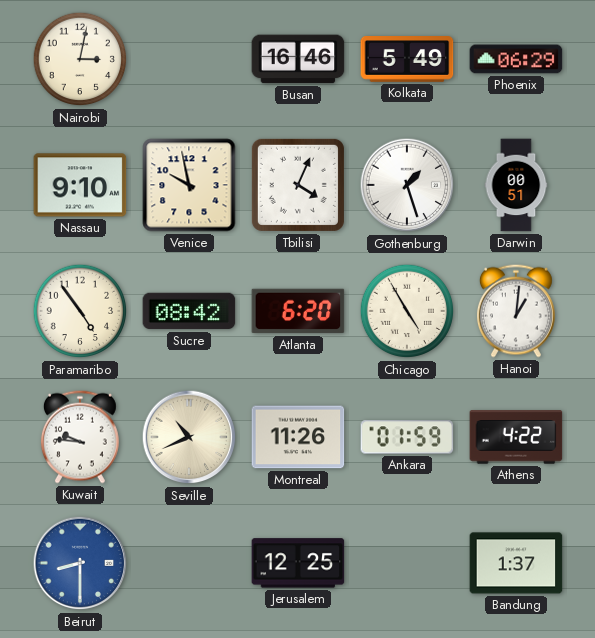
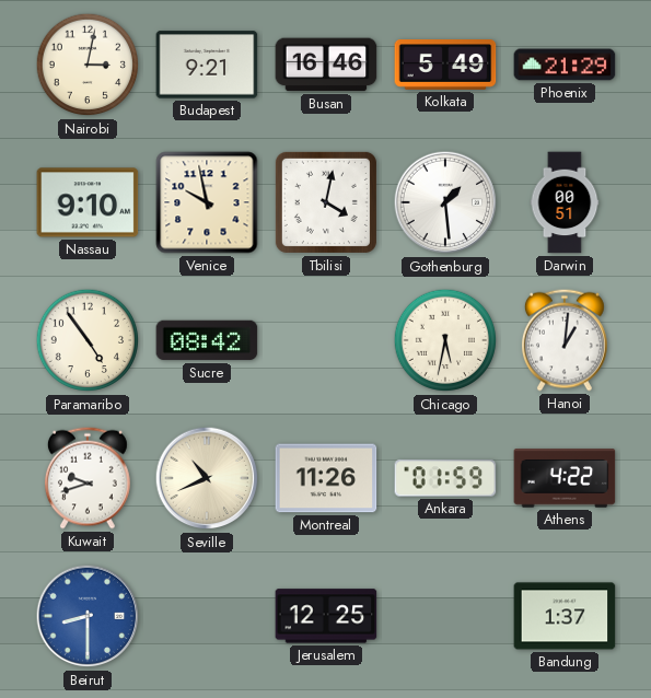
Budapest: none -> 9:21
Phoenix: 06:29 -> 21:29
Tbilisi: 4:04 -> 4:02
Gothenburg: 1:27 -> 1:29
Atlanta: 6:20 -> none
Chicago: 4:55 -> 5:32
Kuwait: 9:46 -> 9:42
